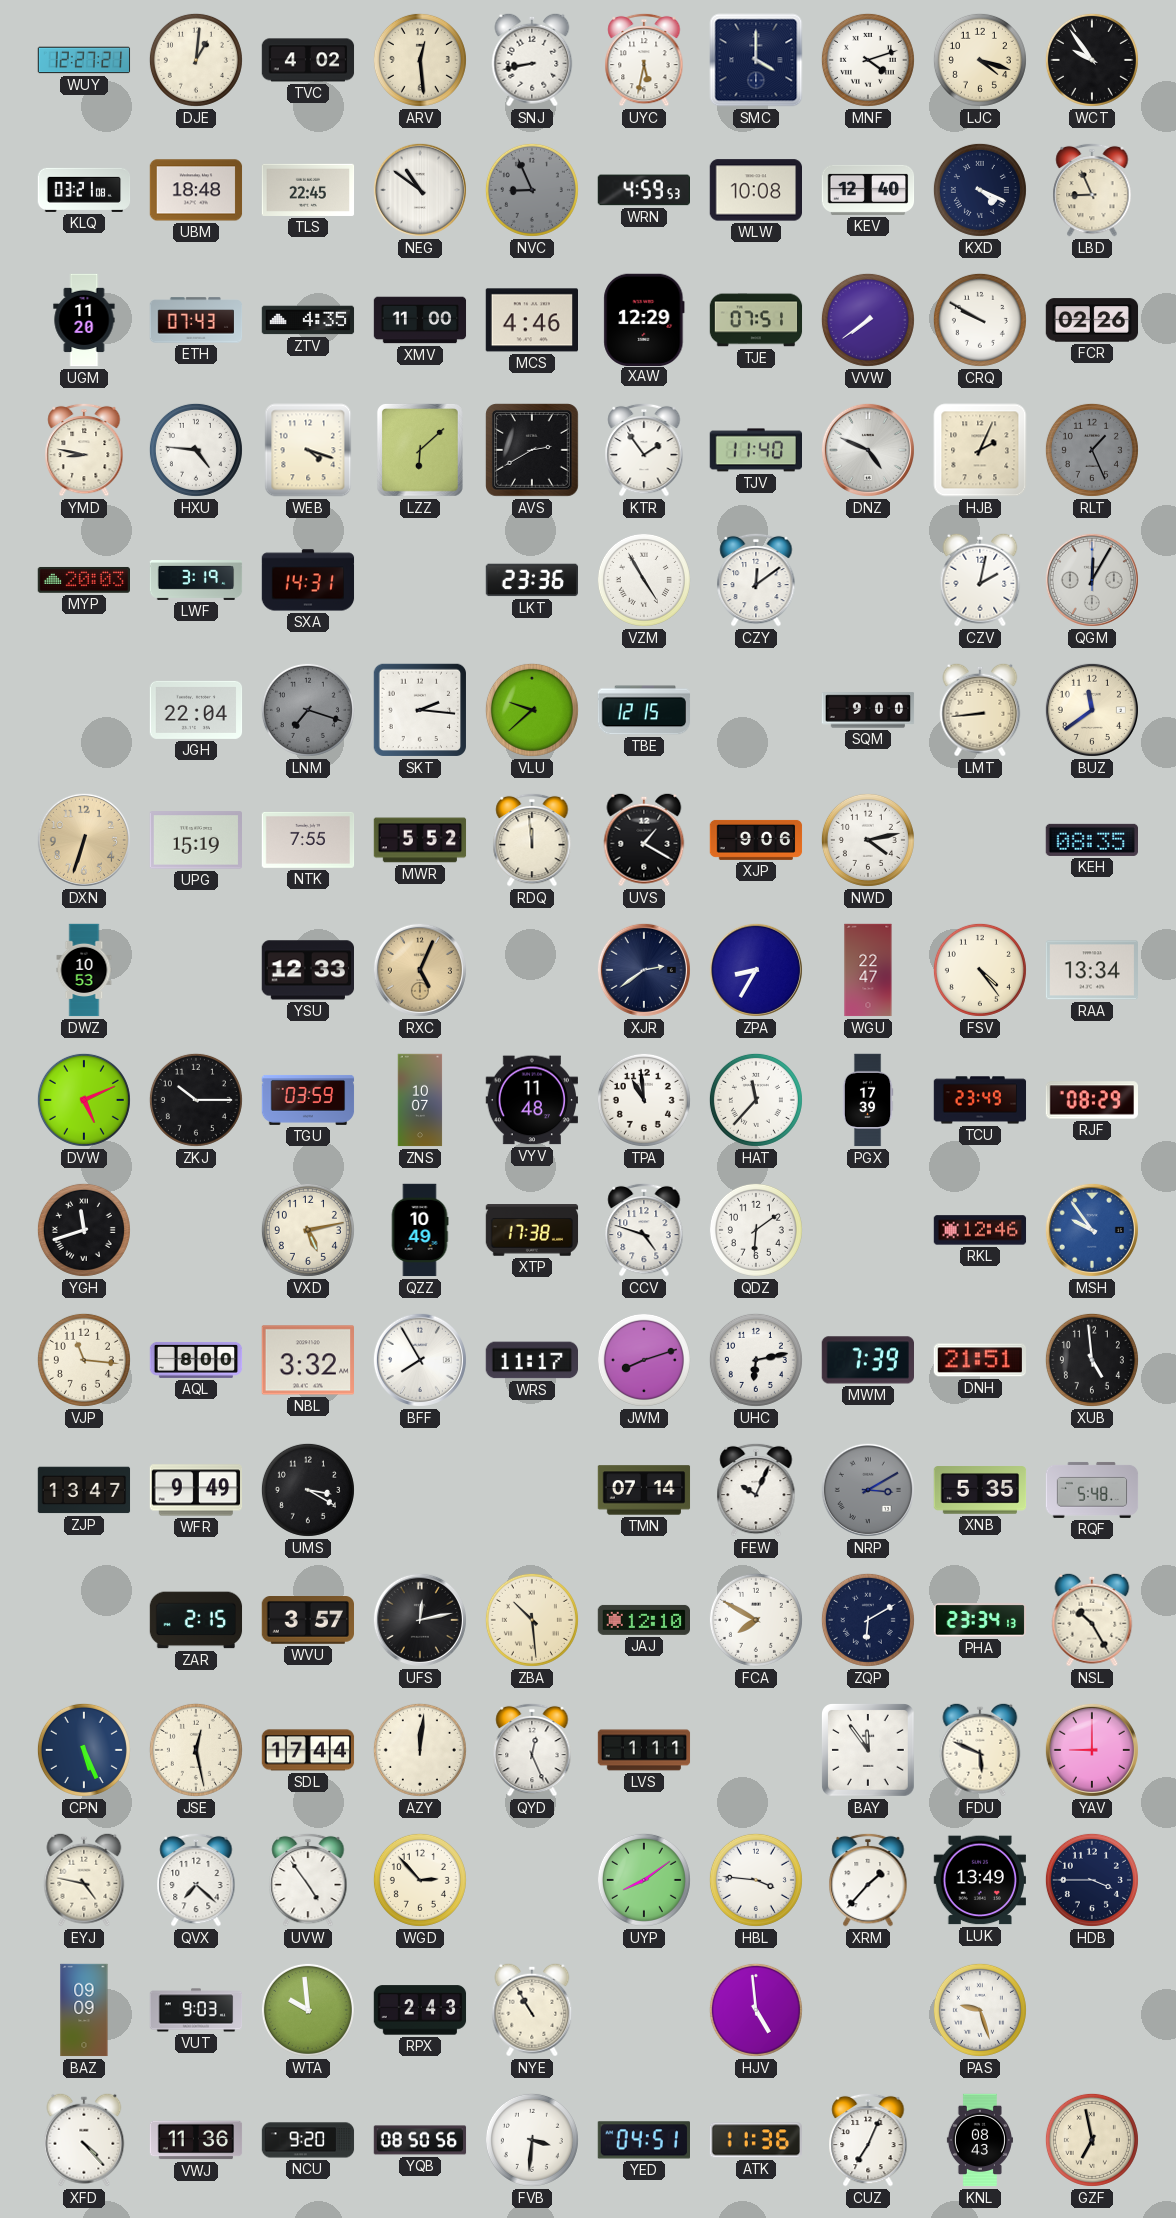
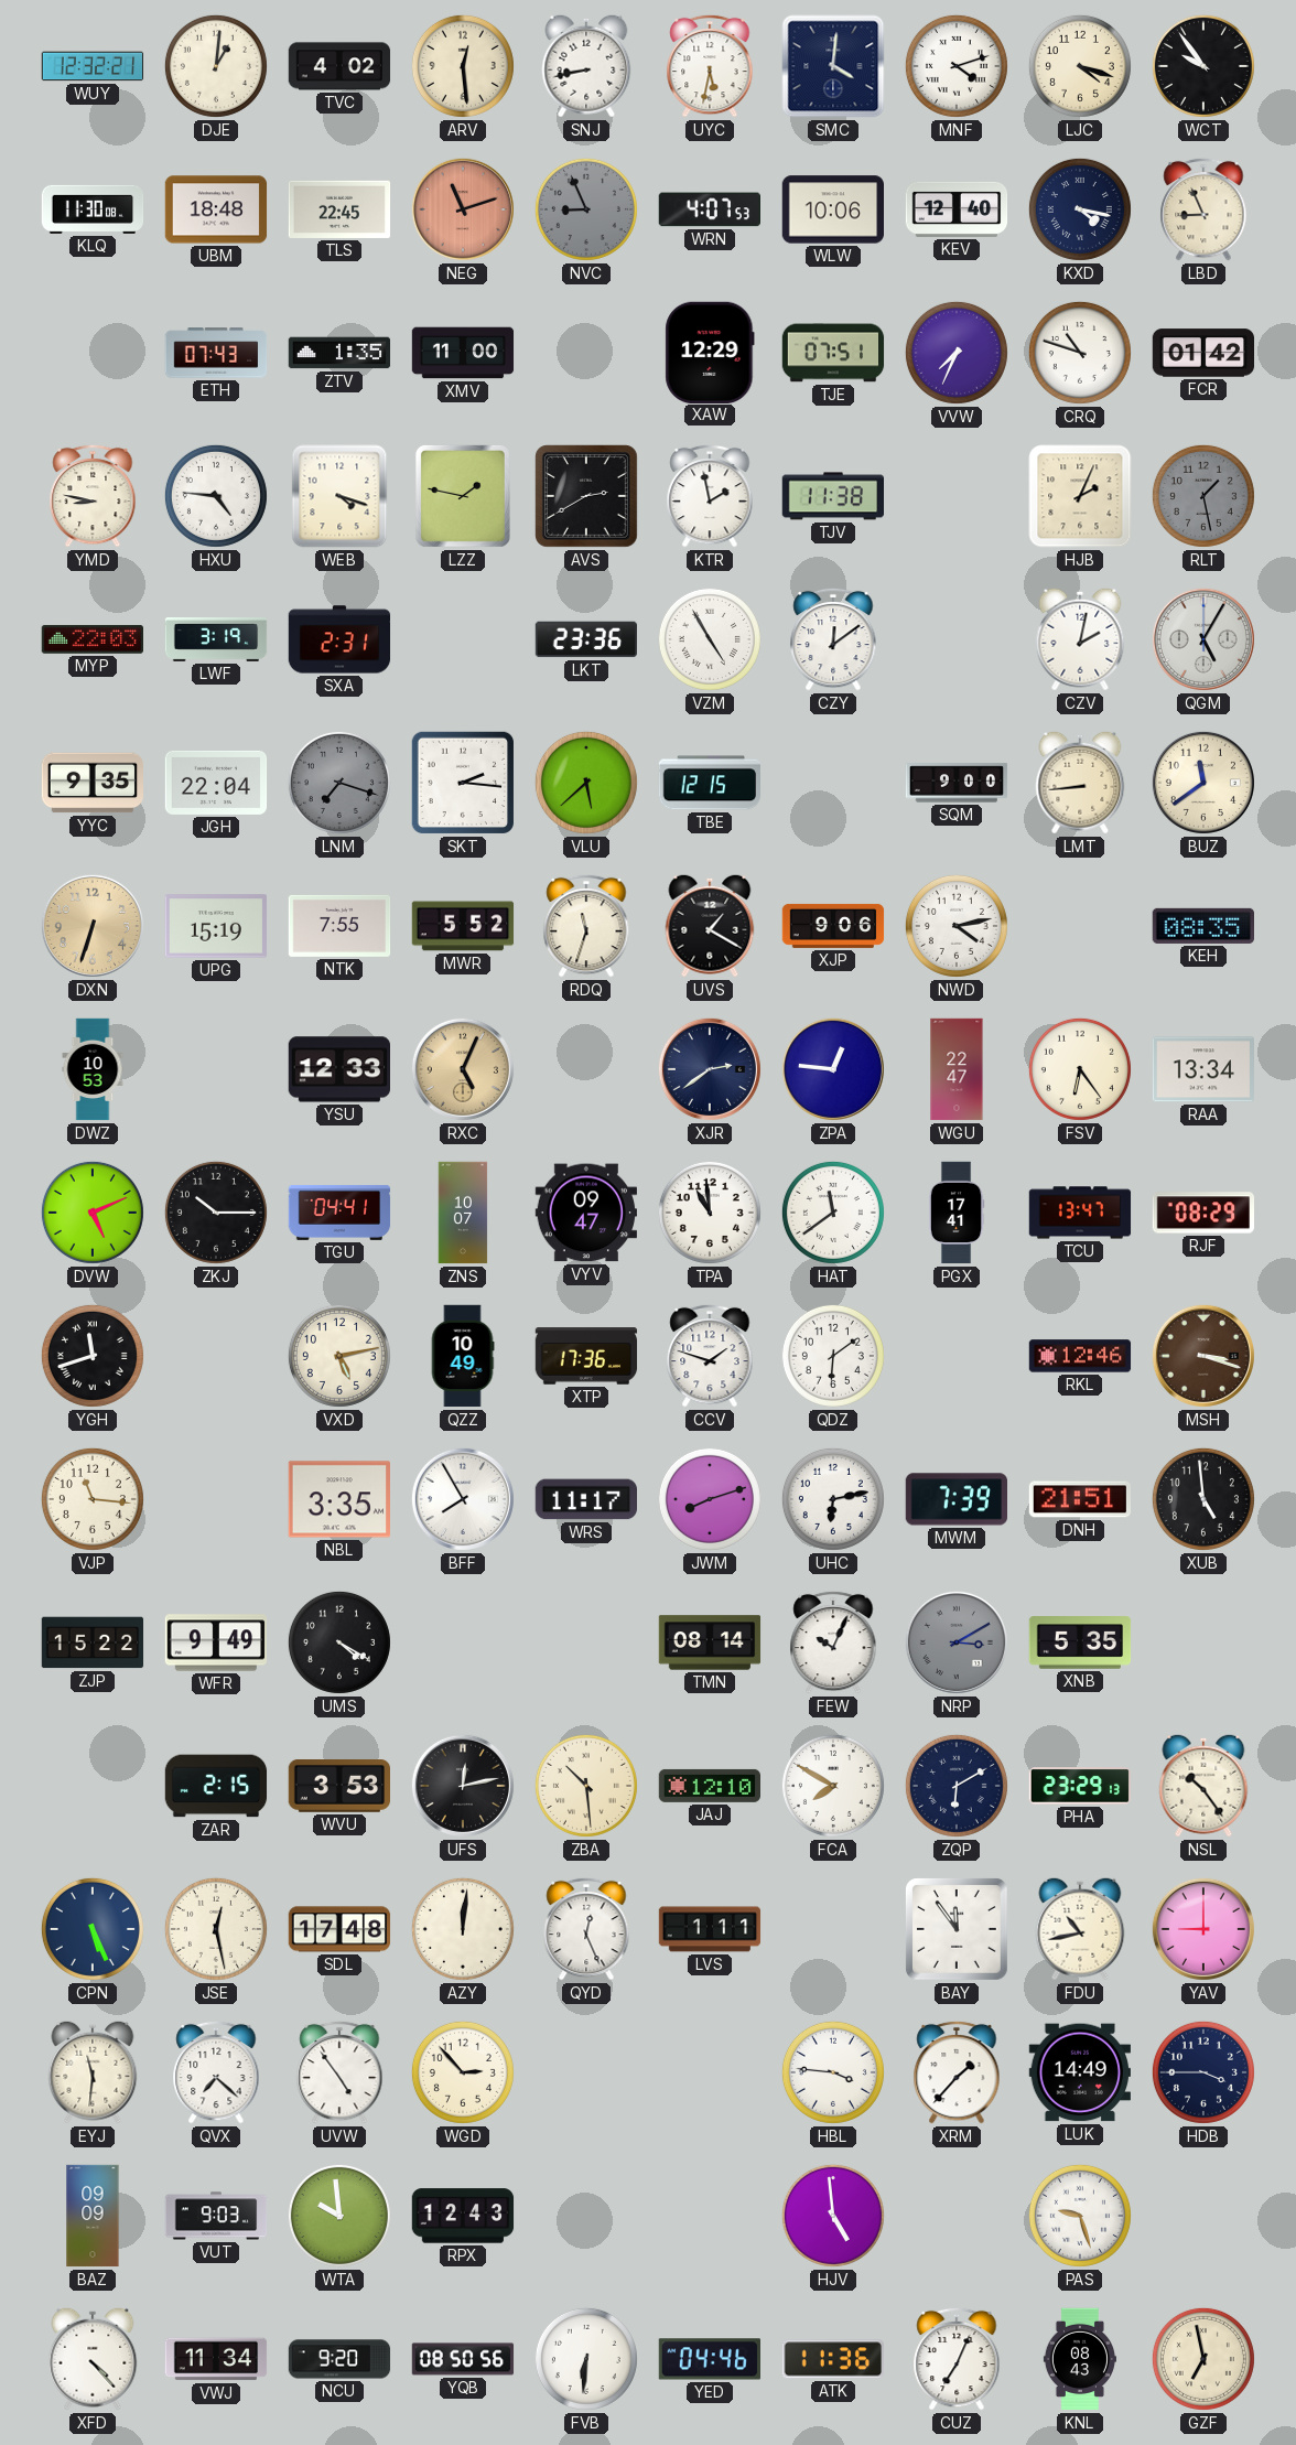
WUY: 12:27 -> 12:32
SMC: 4:00 -> 4:01
KLQ: 03:21 -> 11:30
NEG: 10:51 -> 11:12
NEG dial: white -> salmon
WRN: 4:59 -> 4:07
WLW: 10:08 -> 10:06
KXD: 4:19 -> 4:17
UGM: 11:20 -> none
ZTV: 4:35 -> 1:35
MCS: 4:46 -> none
VVW: 7:39 -> 7:34
CRQ: 9:50 -> 10:48
FCR: 02:26 -> 01:42
LZZ: 6:08 -> 1:47
KTR: 1:54 -> 1:58
TJV: 11:40 -> 11:38
DNZ: 4:49 -> none
RLT: 1:26 -> 1:28
MYP: 20:03 -> 22:03
SXA: 14:31 -> 2:31
QGM: 12:05 -> 5:05
YYC: none -> 9:35
VLU: 9:38 -> 5:38
RDQ: 11:59 -> 11:33
ZPA: 8:35 -> 12:46
FSV: 4:24 -> 6:24
TGU: 03:59 -> 04:41
VYV: 11:48 -> 09:47
HAT: 11:37 -> 11:39
PGX: 17:39 -> 17:41
TCU: 23:49 -> 13:47
XTP: 17:38 -> 17:36
CCV: 4:48 -> 1:48
MSH: 9:54 -> 3:18
MSH dial: blue -> brown
AQL: 8:00 -> none
NBL: 3:32 -> 3:35
ZJP: 13:47 -> 15:22
UMS: 3:20 -> 4:20
TMN: 07:14 -> 08:14
RQF: 5:48 -> none
WVU: 3:57 -> 3:53
PHA: 23:34 -> 23:29
NSL: 10:25 -> 10:24
SDL: 17:44 -> 17:48
FDU: 5:49 -> 10:43
EYJ: 4:47 -> 11:31
UYP: 8:09 -> none
LUK: 13:49 -> 14:49
RPX: 2:43 -> 12:43
NYE: 10:55 -> none
VWJ: 11:36 -> 11:34
FVB: 3:31 -> 6:31
YED: 04:51 -> 04:46
